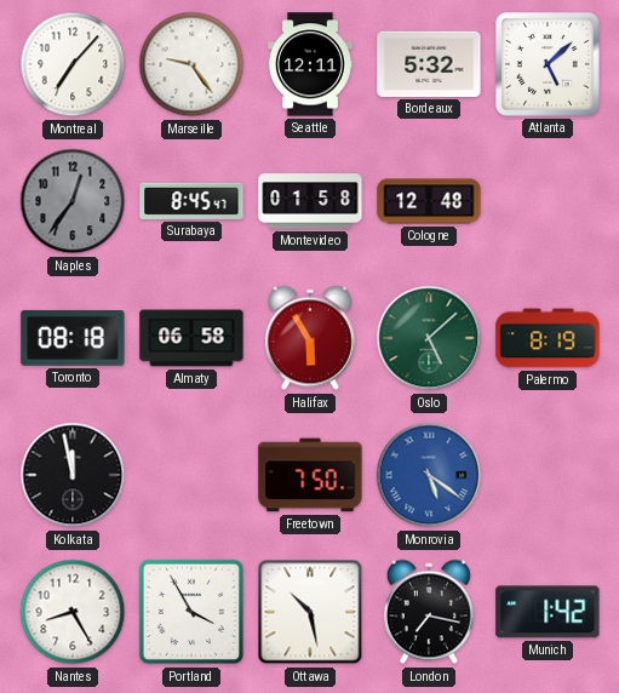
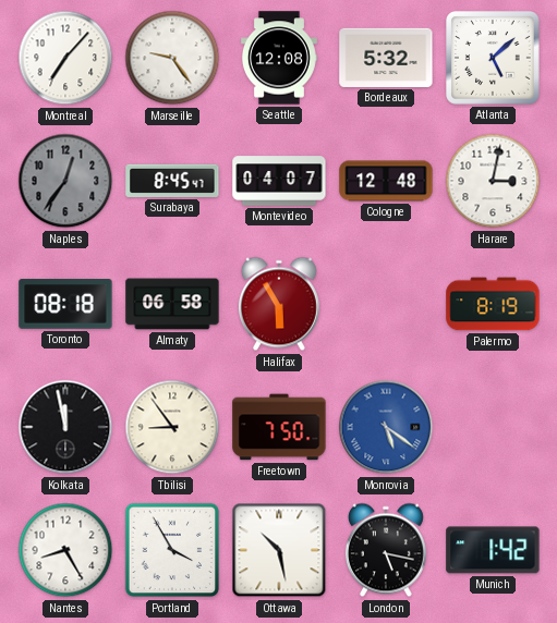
Seattle: 12:11 -> 12:08
Montevideo: 01:58 -> 04:07
Harare: none -> 3:02
Oslo: 5:08 -> none
Tbilisi: none -> 8:54
London: 7:17 -> 5:17
